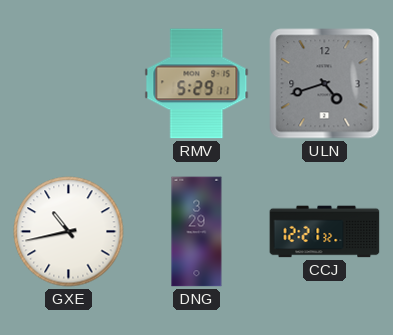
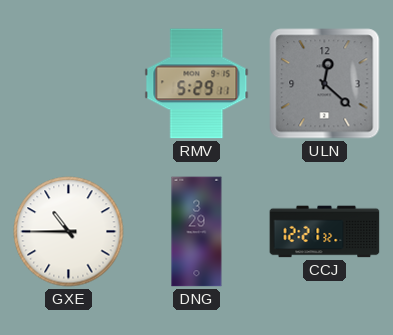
ULN: 4:42 -> 12:22
GXE: 10:43 -> 10:45
